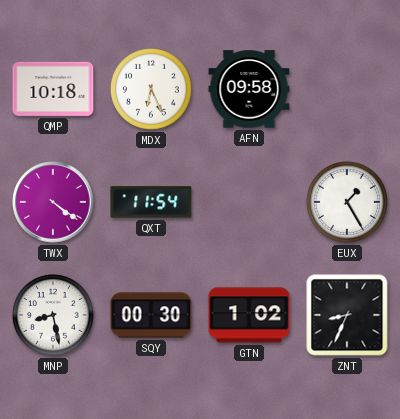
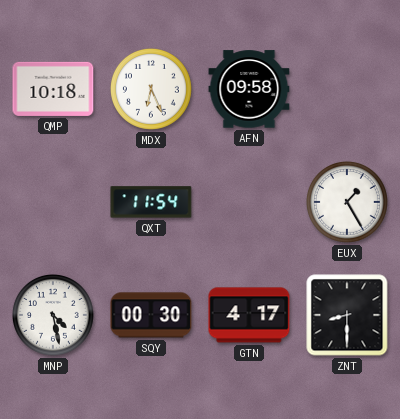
TWX: 4:21 -> none
MNP: 8:28 -> 4:28
GTN: 1:02 -> 4:17
ZNT: 8:34 -> 8:30
